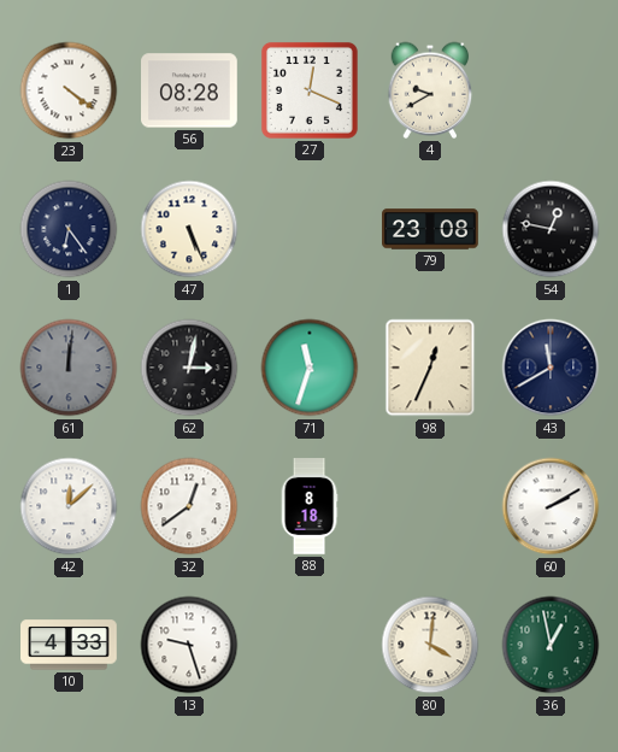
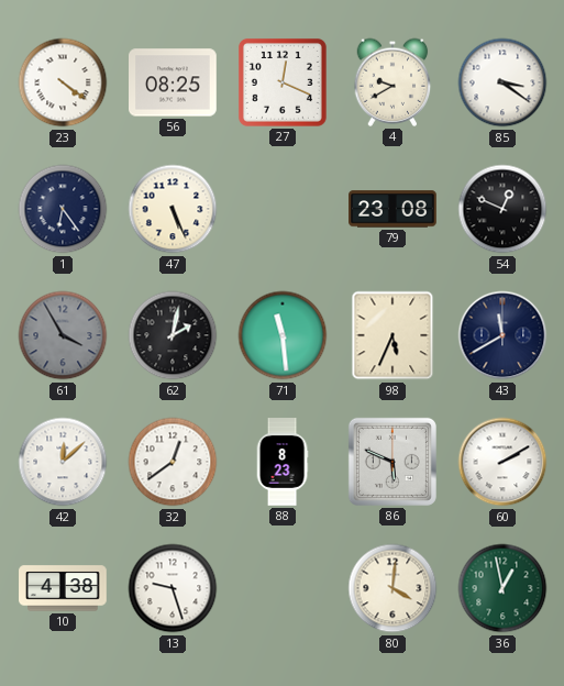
56: 08:28 -> 08:25
85: none -> 3:21
54: 12:47 -> 12:49
61: 12:01 -> 3:55
62: 3:02 -> 2:02
71: 11:33 -> 11:29
98: 12:34 -> 5:34
88: 8:18 -> 8:23
86: none -> 5:49
10: 4:33 -> 4:38
